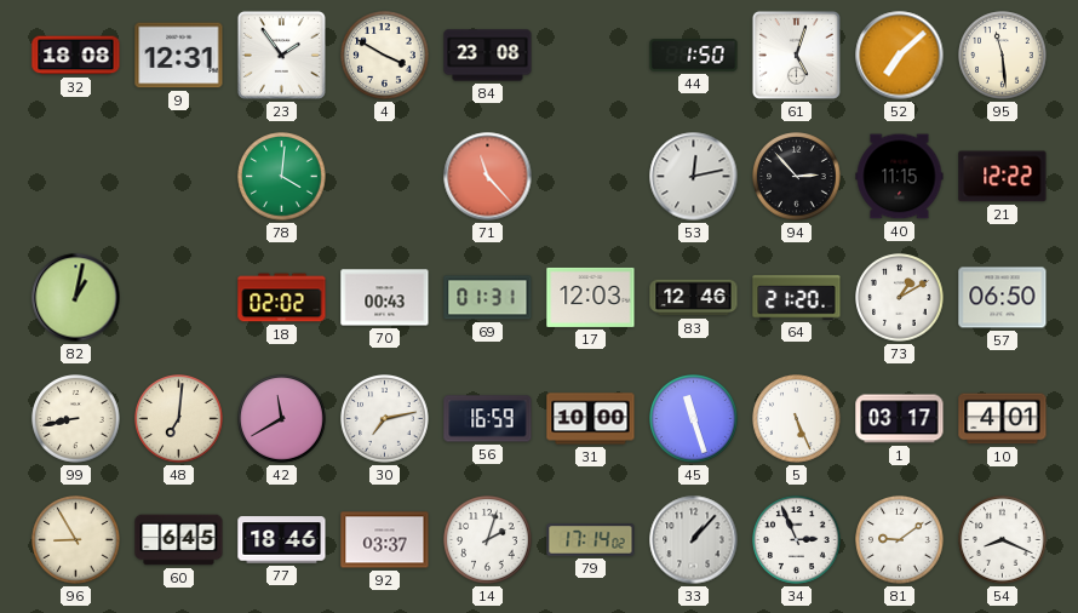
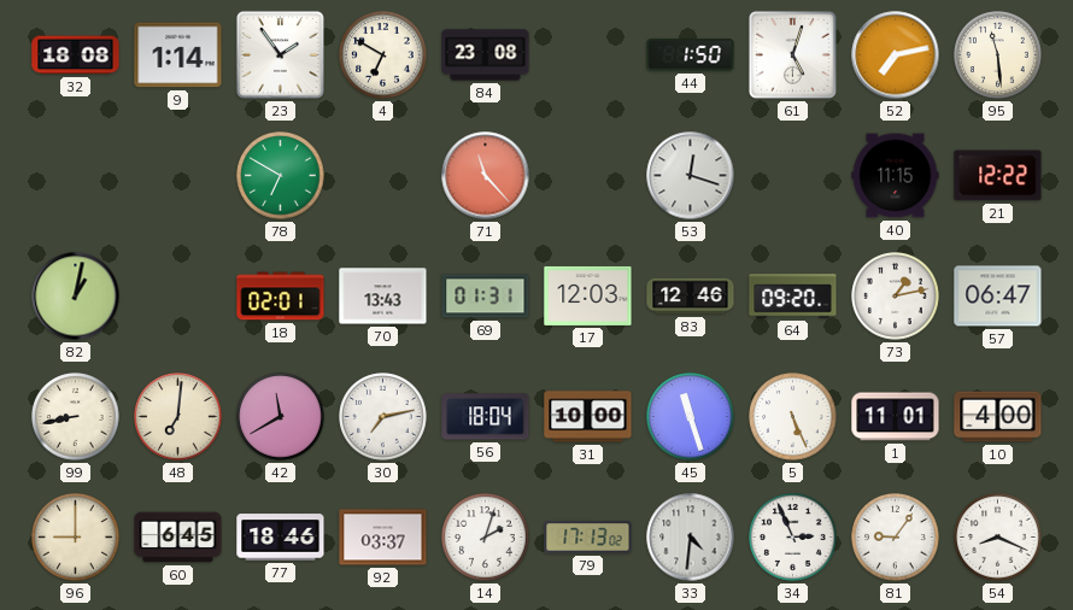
9: 12:31 -> 1:14
4: 3:50 -> 6:50
52: 7:08 -> 7:13
78: 4:01 -> 6:50
53: 12:13 -> 12:18
94: 2:53 -> none
18: 02:02 -> 02:01
70: 00:43 -> 13:43
64: 21:20 -> 09:20
73: 1:10 -> 1:13
57: 06:50 -> 06:47
56: 16:59 -> 18:04
1: 03:17 -> 11:01
10: 4:01 -> 4:00
96: 8:55 -> 9:00
79: 17:14 -> 17:13
33: 1:07 -> 4:31
81: 9:09 -> 9:06
